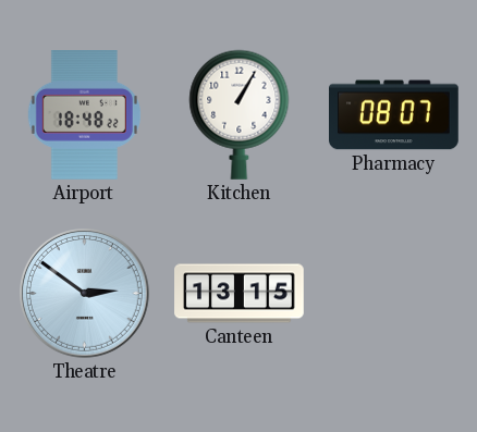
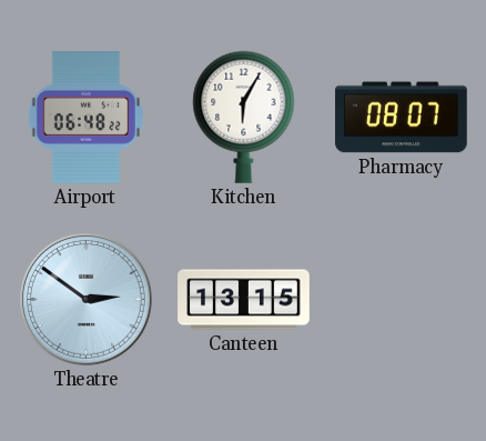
Airport: 18:48 -> 06:48
Kitchen: 1:05 -> 6:05
